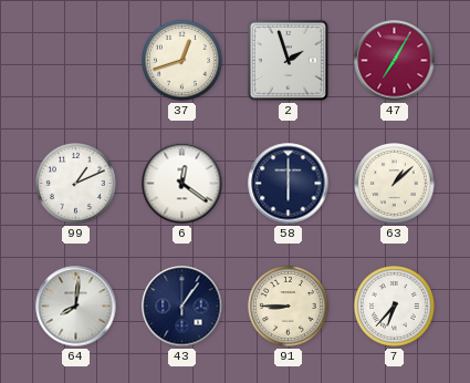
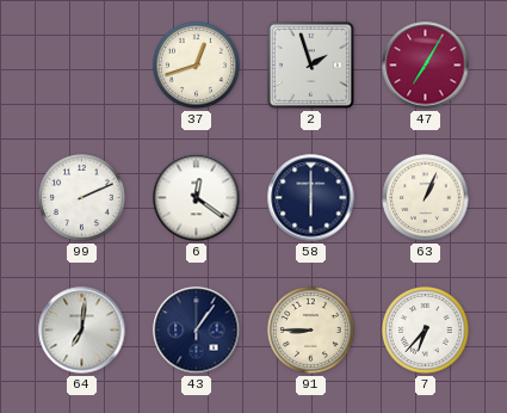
99: 1:11 -> 2:11
63: 1:08 -> 1:04
64: 8:01 -> 7:01
